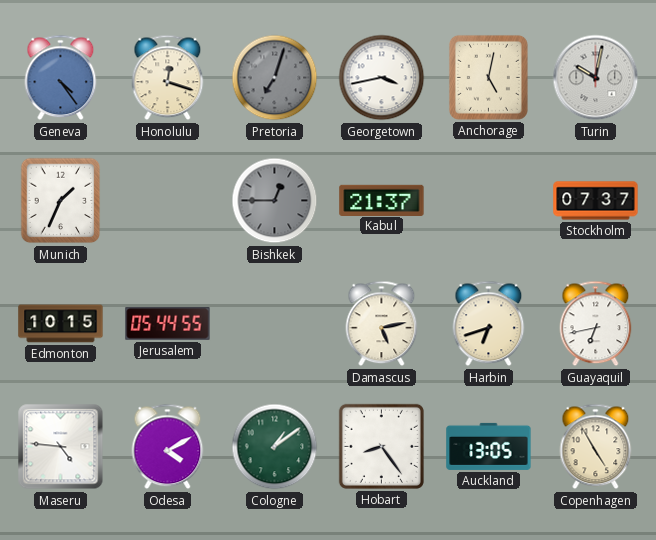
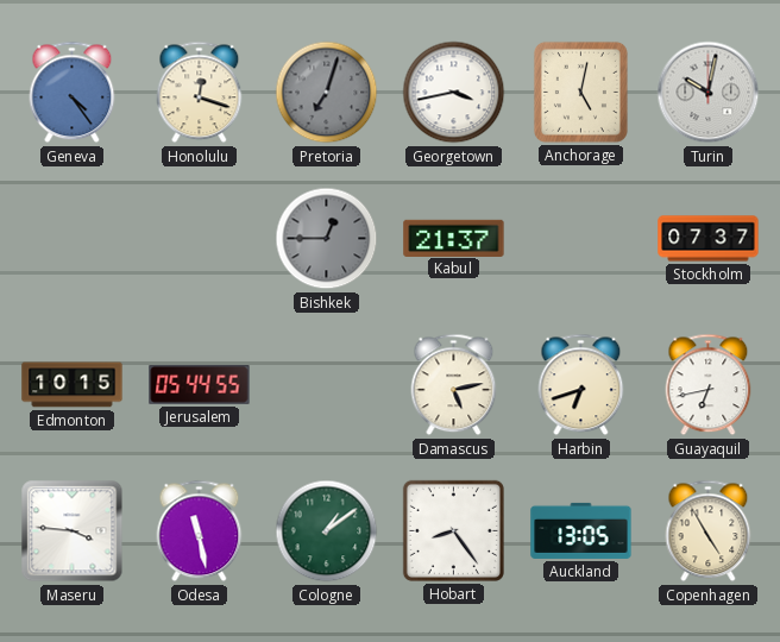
Munich: 1:34 -> none
Maseru: 4:46 -> 3:46
Odesa: 4:10 -> 11:28
